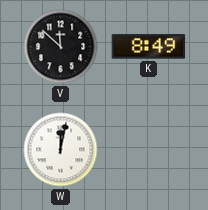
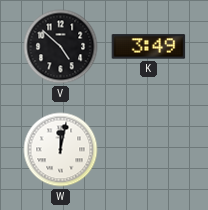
V: 11:52 -> 4:52
K: 8:49 -> 3:49
